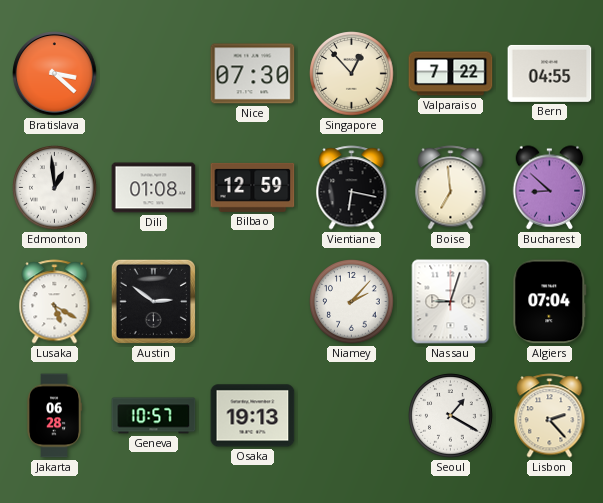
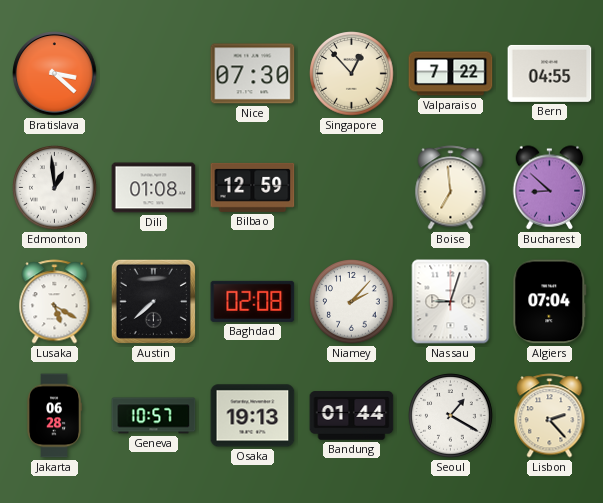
Vientiane: 6:17 -> none
Austin: 2:51 -> 7:38
Baghdad: none -> 02:08
Bandung: none -> 01:44
